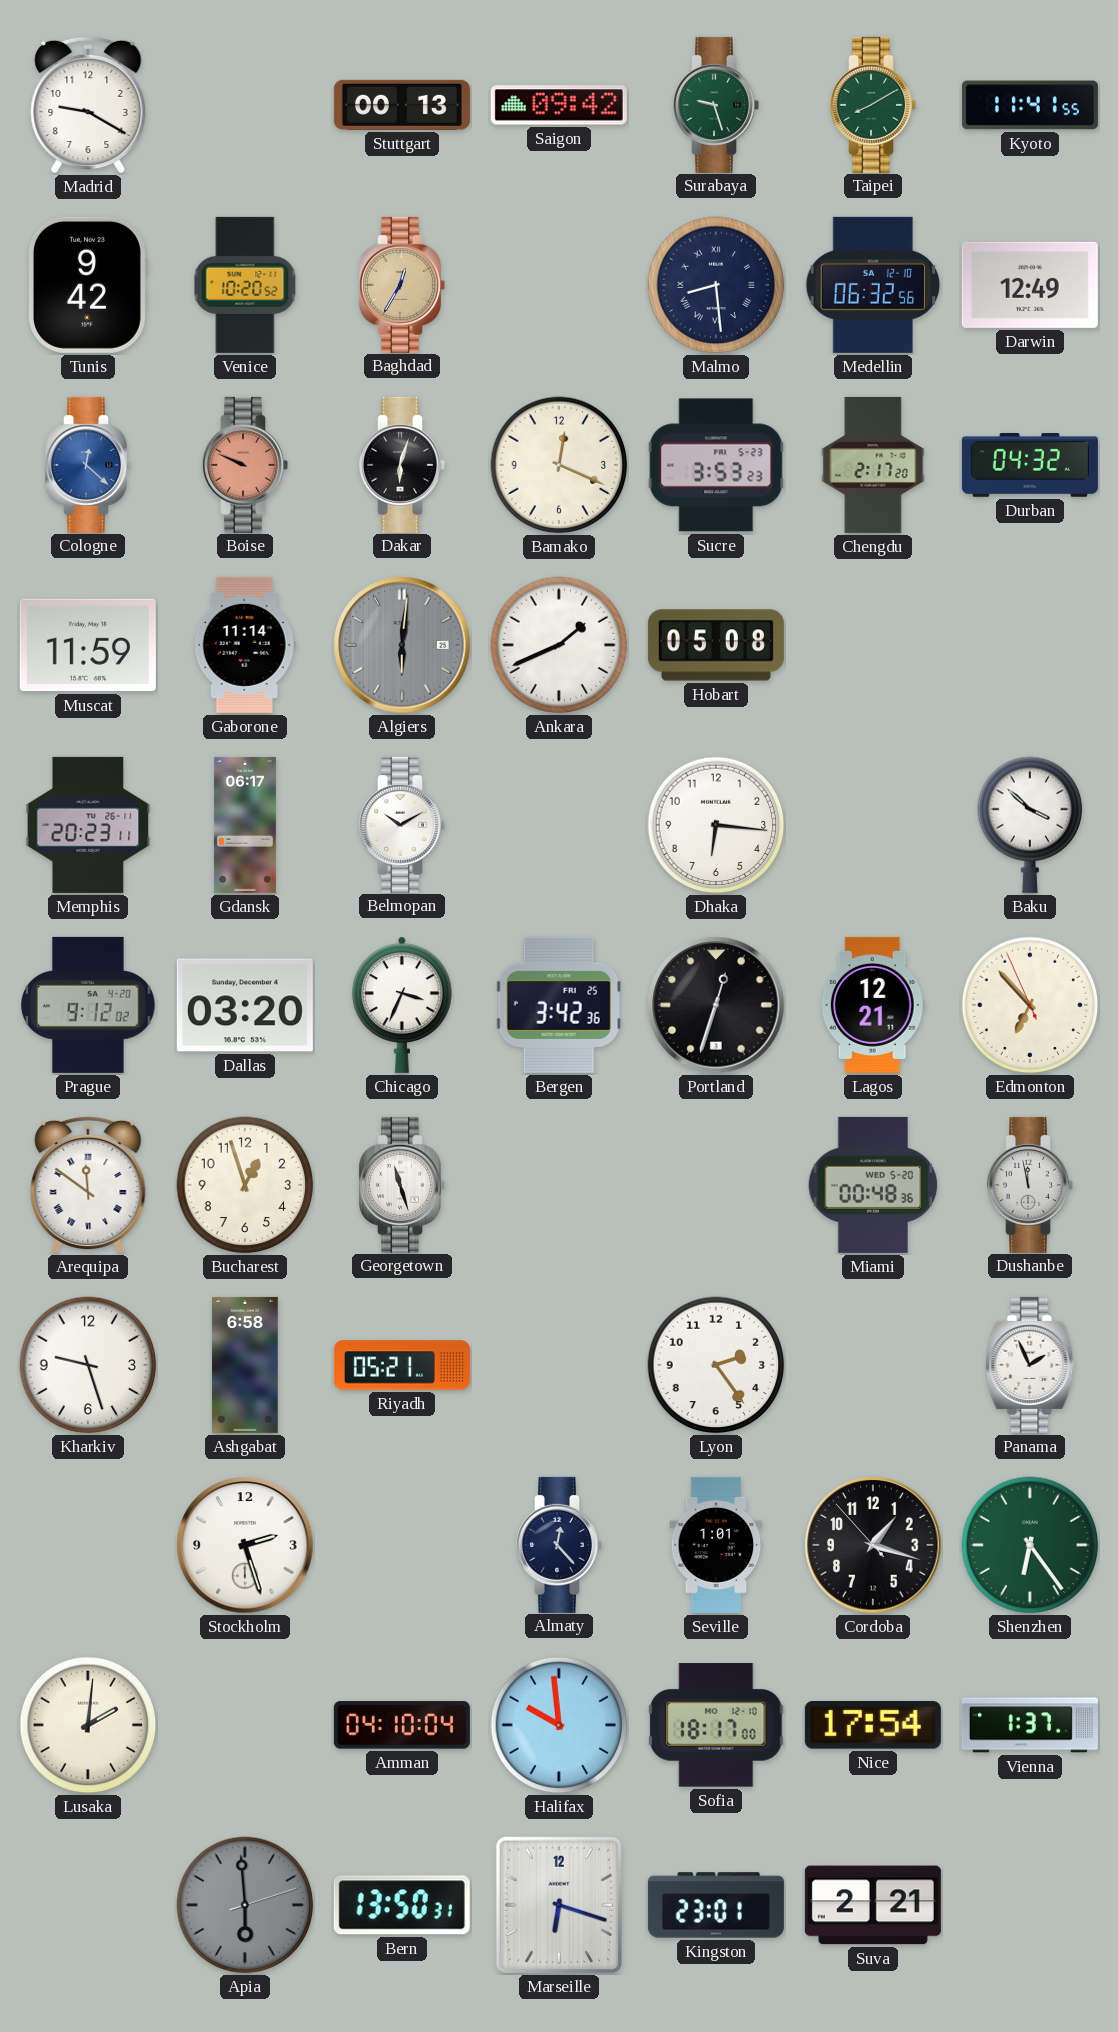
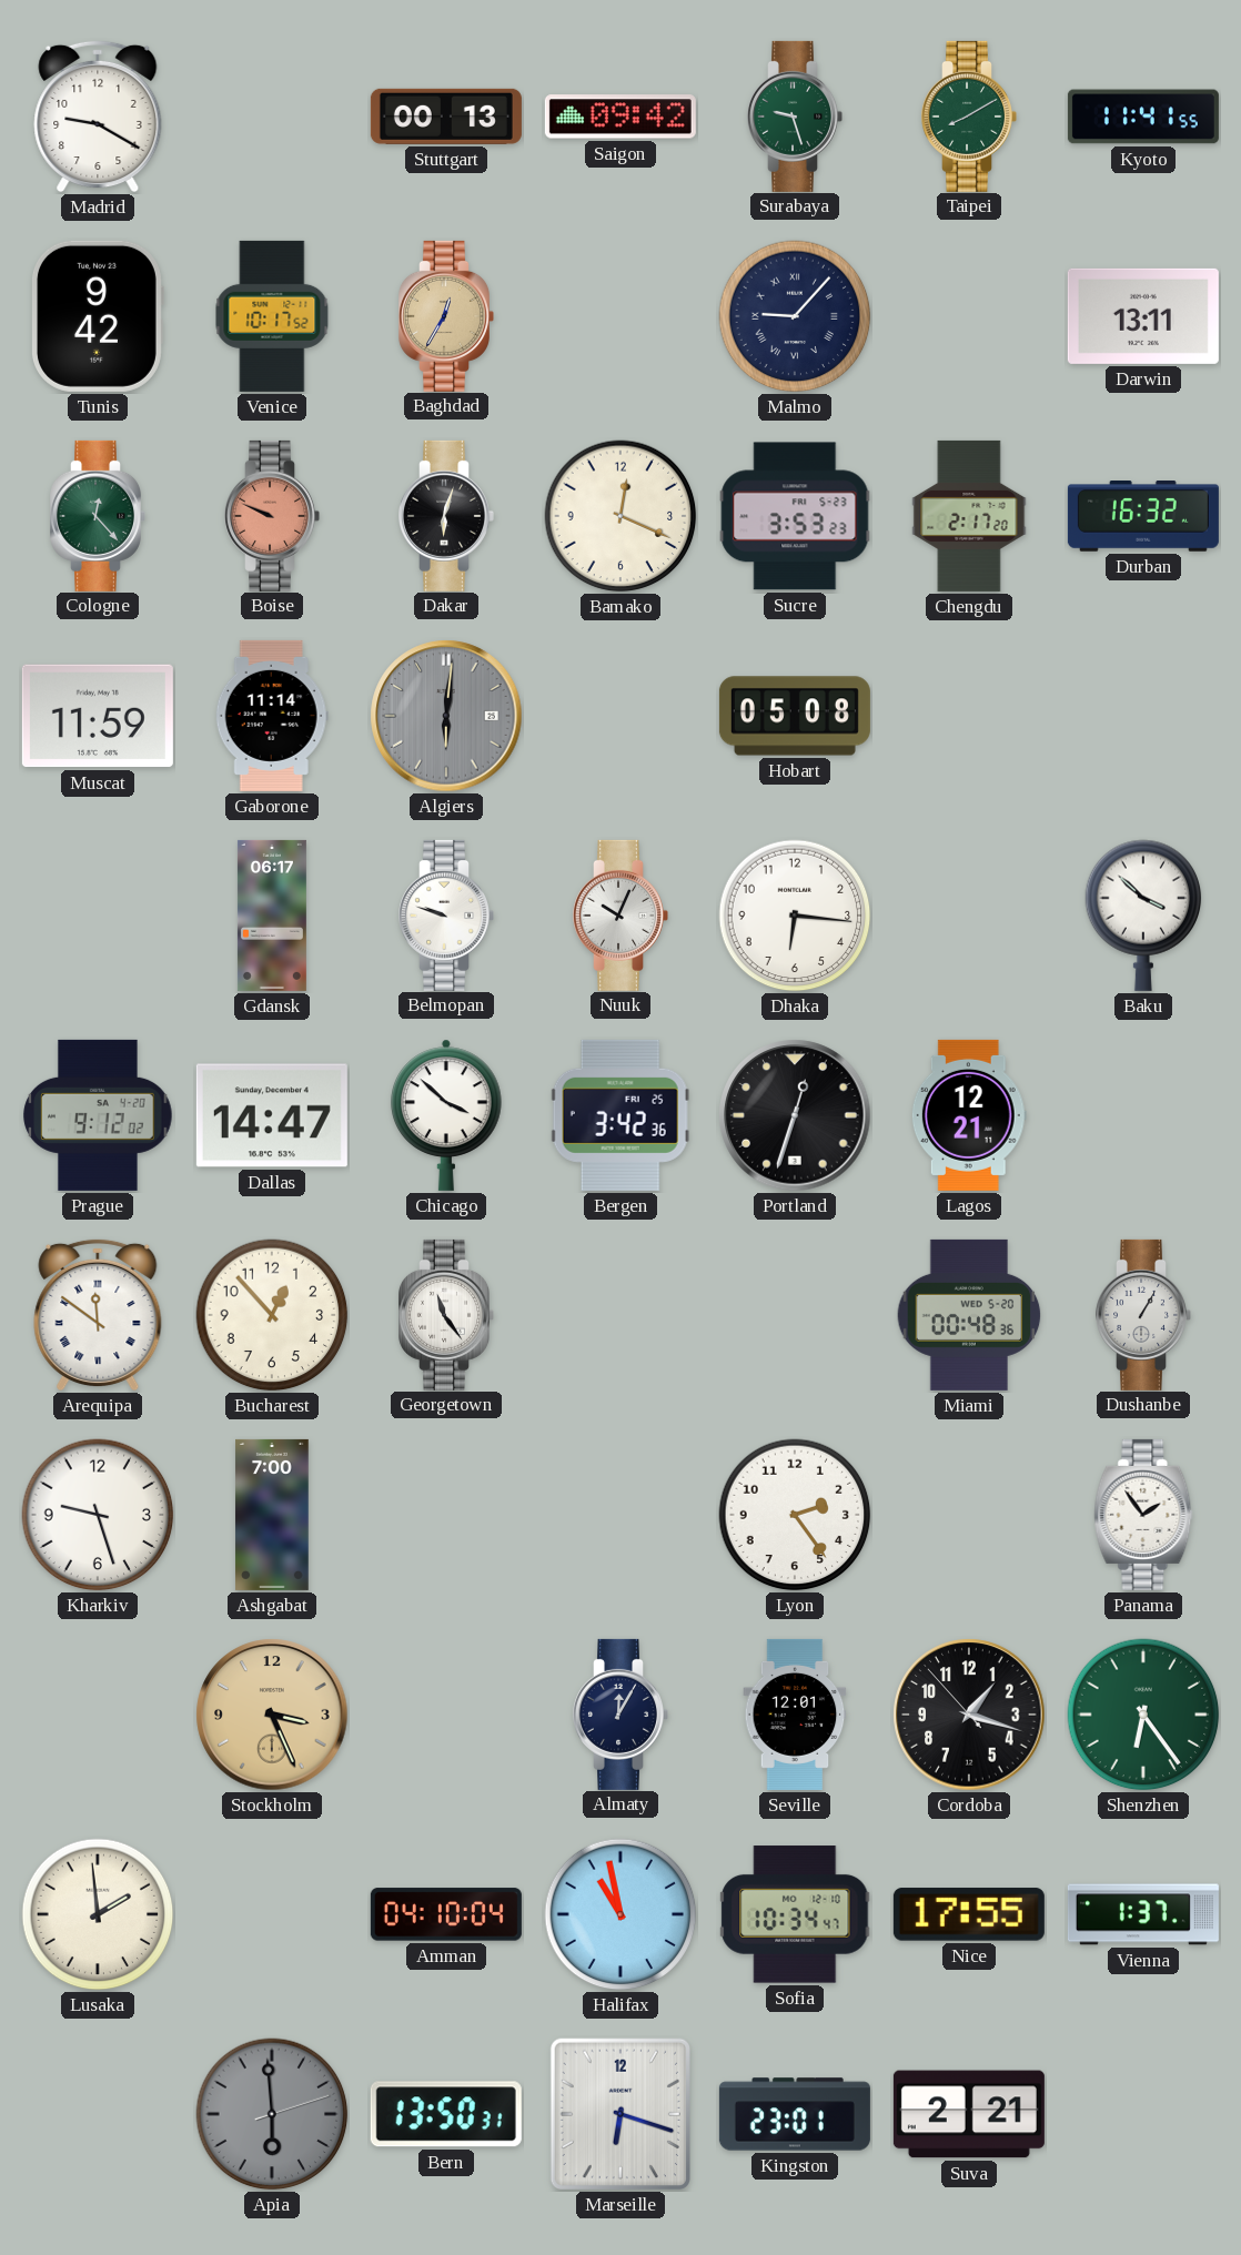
Venice: 10:20 -> 10:17
Malmo: 8:29 -> 9:07
Medellin: 06:32 -> none
Darwin: 12:49 -> 13:11
Cologne: 12:22 -> 12:23
Cologne dial: blue -> green
Durban: 04:32 -> 16:32
Ankara: 1:41 -> none
Memphis: 20:23 -> none
Belmopan: 10:10 -> 9:48
Nuuk: none -> 10:04
Dallas: 03:20 -> 14:47
Chicago: 3:34 -> 3:52
Edmonton: 6:52 -> none
Bucharest: 12:57 -> 12:53
Georgetown: 11:27 -> 11:24
Dushanbe: 11:58 -> 1:05
Ashgabat: 6:58 -> 7:00
Riyadh: 05:21 -> none
Panama: 1:56 -> 1:54
Stockholm: 2:27 -> 3:26
Stockholm dial: white -> champagne
Almaty: 12:23 -> 12:05
Seville: 1:01 -> 12:01
Lusaka: 2:01 -> 1:59
Halifax: 9:59 -> 10:58
Sofia: 18:17 -> 10:34
Nice: 17:54 -> 17:55
